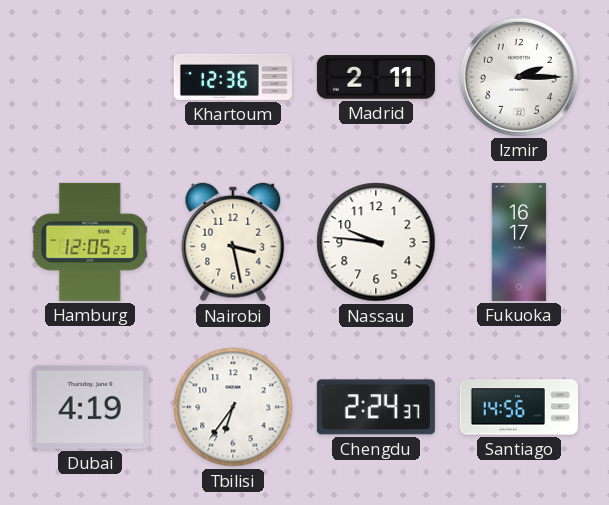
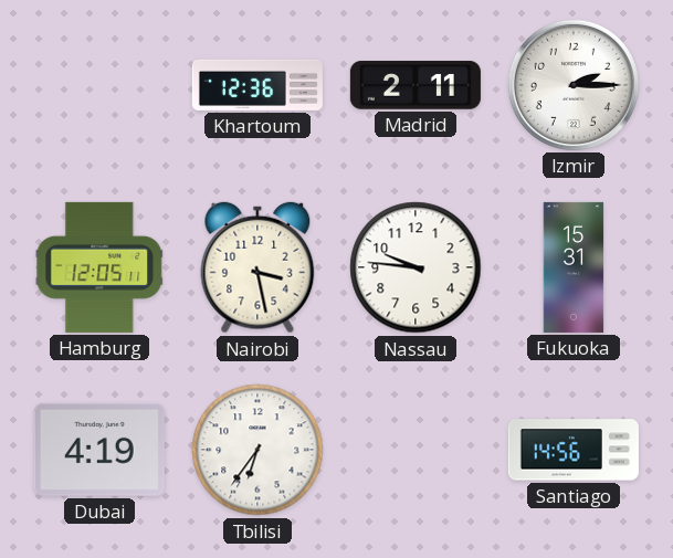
Hamburg: 12:05:23 -> 12:05:11
Fukuoka: 16:17 -> 15:31
Chengdu: 2:24 -> none
